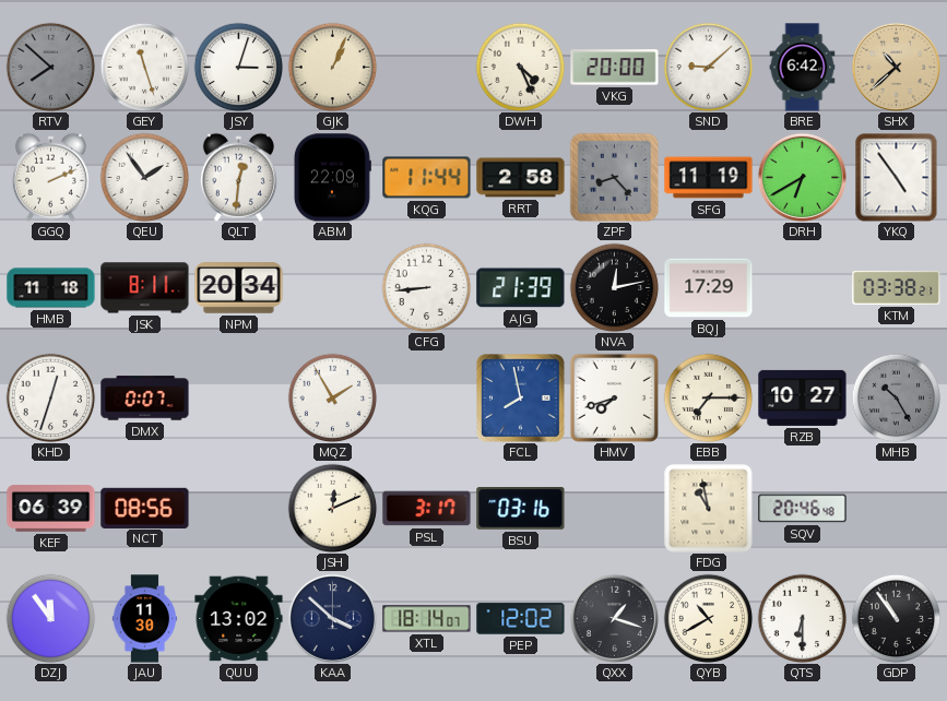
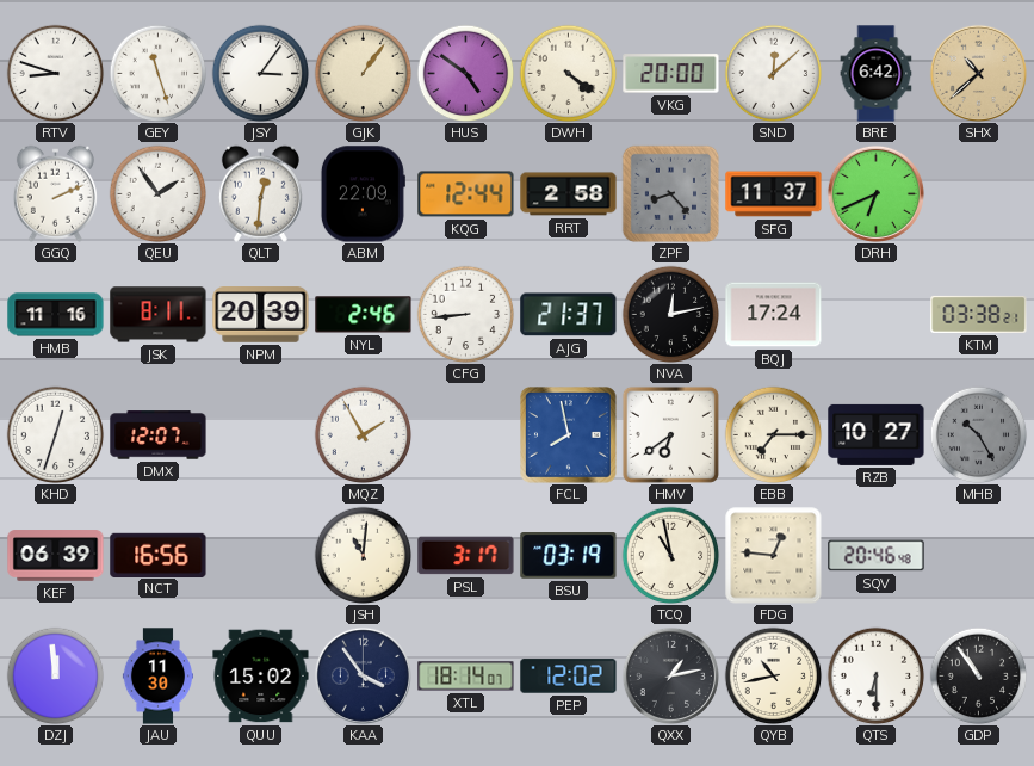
RTV: 7:52 -> 8:48
RTV dial: grey -> white
JSY: 3:03 -> 3:06
GJK: 1:04 -> 1:06
HUS: none -> 4:51
DWH: 4:26 -> 4:21
SND: 9:08 -> 12:08
KQG: 11:44 -> 12:44
SFG: 11:19 -> 11:37
DRH: 6:40 -> 6:41
YKQ: 4:54 -> none
HMB: 11:18 -> 11:16
NPM: 20:34 -> 20:39
NYL: none -> 2:46
AJG: 21:39 -> 21:37
BQJ: 17:29 -> 17:24
DMX: 0:07 -> 12:07
HMV: 7:42 -> 6:39
NCT: 08:56 -> 16:56
JSH: 12:11 -> 11:01
BSU: 03:16 -> 03:19
TCQ: none -> 10:58
FDG: 10:58 -> 12:46
DZJ: 11:54 -> 11:59
QUU: 13:02 -> 15:02
KAA: 3:52 -> 3:54
QXX: 1:18 -> 1:13
QYB: 10:40 -> 10:43
